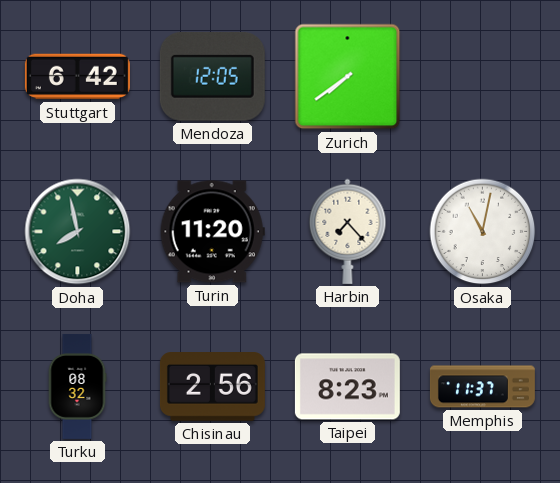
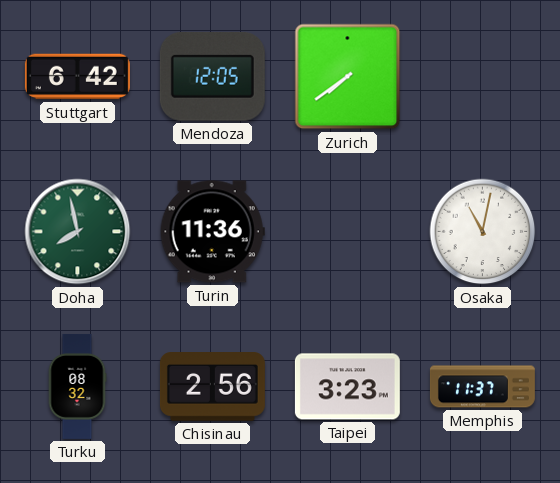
Turin: 11:20 -> 11:36
Harbin: 7:23 -> none
Taipei: 8:23 -> 3:23
